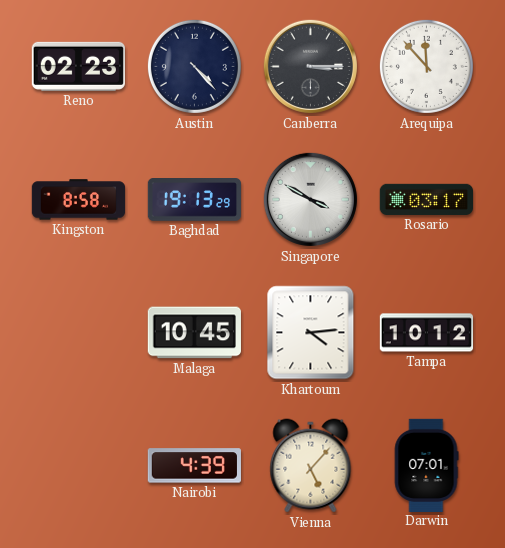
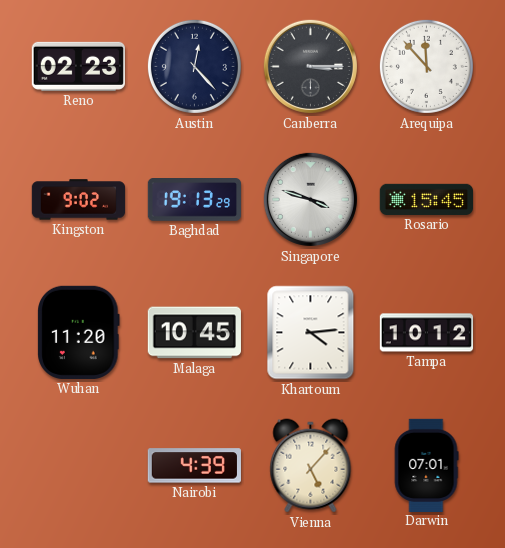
Austin: 4:23 -> 12:23
Kingston: 8:58 -> 9:02
Singapore: 3:50 -> 3:48
Rosario: 03:17 -> 15:45
Wuhan: none -> 11:20
